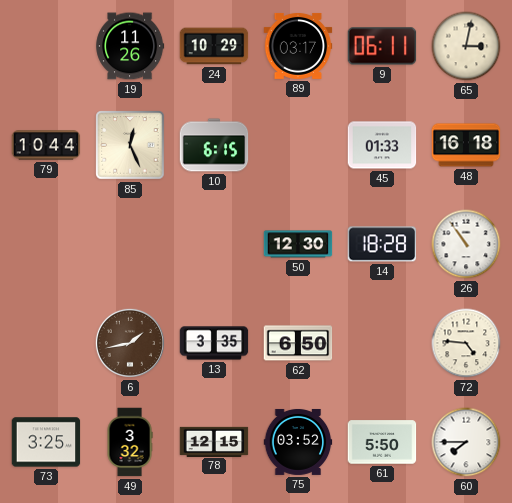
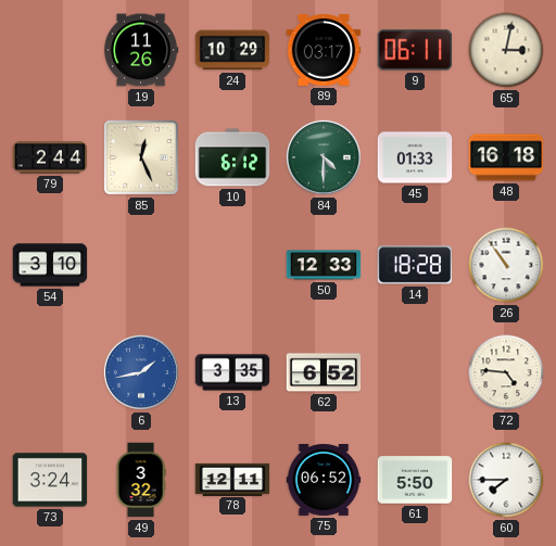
79: 10:44 -> 2:44
10: 6:15 -> 6:12
84: none -> 4:30
54: none -> 3:10
50: 12:30 -> 12:33
6 dial: brown -> blue
62: 6:50 -> 6:52
73: 3:25 -> 3:24
78: 12:15 -> 12:11
75: 03:52 -> 06:52
